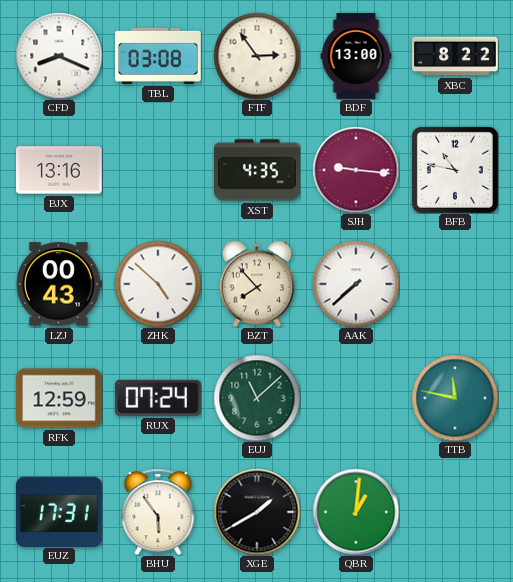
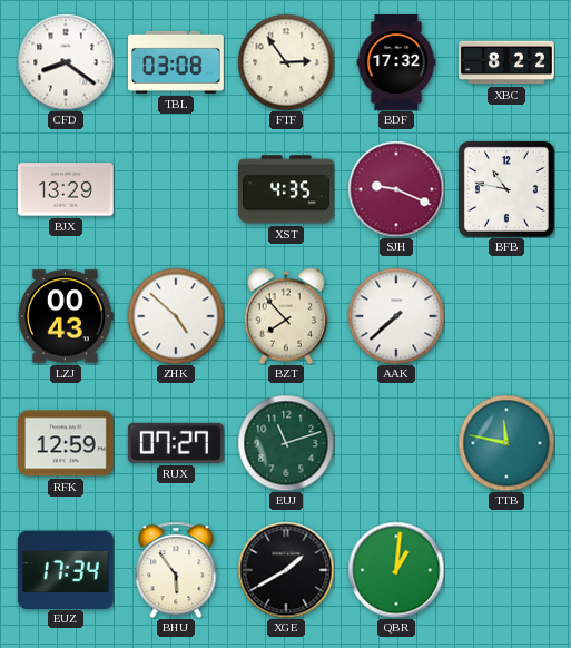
CFD: 8:19 -> 8:21
BDF: 13:00 -> 17:32
BJX: 13:16 -> 13:29
SJH: 9:16 -> 9:19
RUX: 07:24 -> 07:27
EUJ: 11:08 -> 11:12
EUZ: 17:31 -> 17:34
